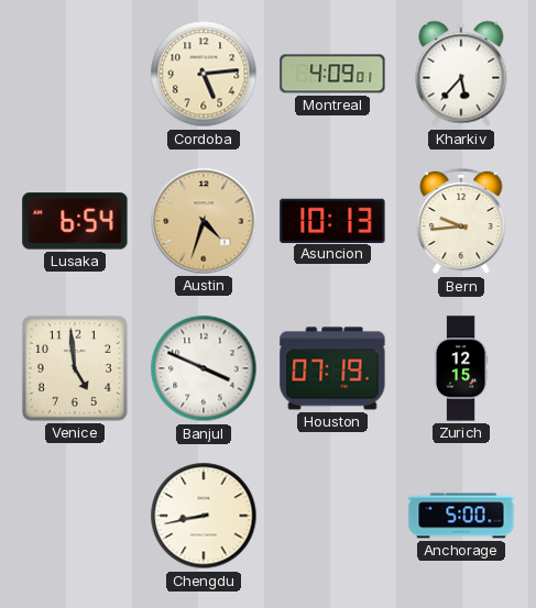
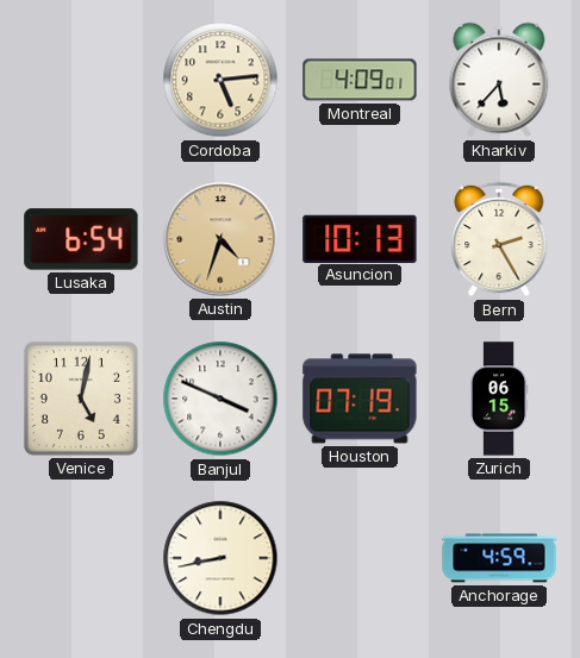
Bern: 9:44 -> 2:25
Venice: 4:59 -> 5:02
Zurich: 12:15 -> 06:15
Anchorage: 5:00 -> 4:59
